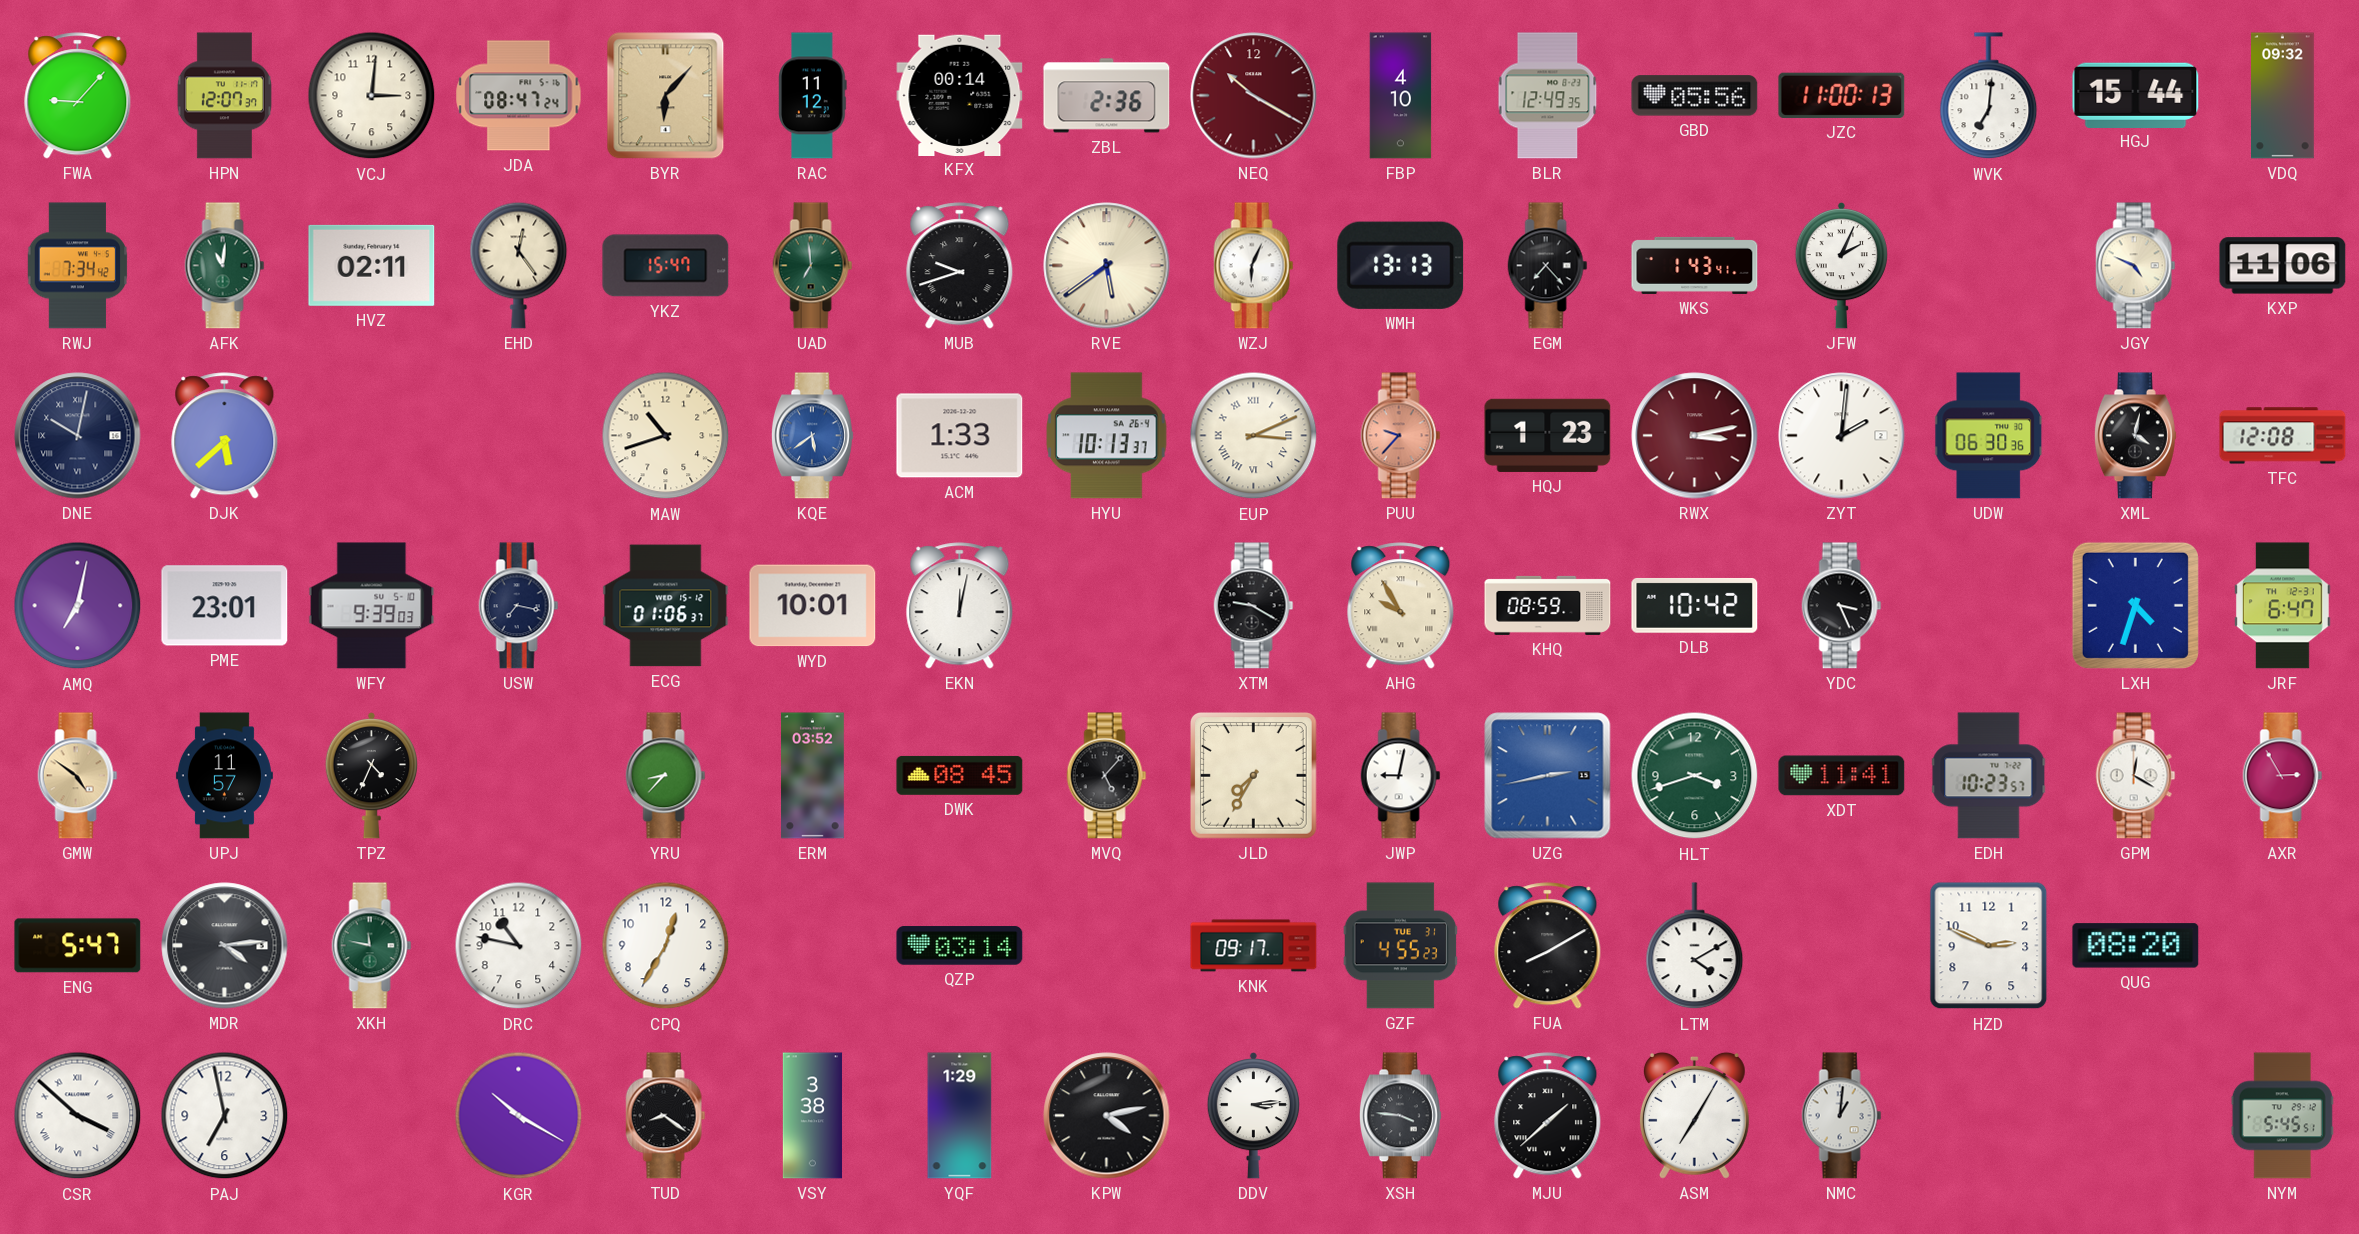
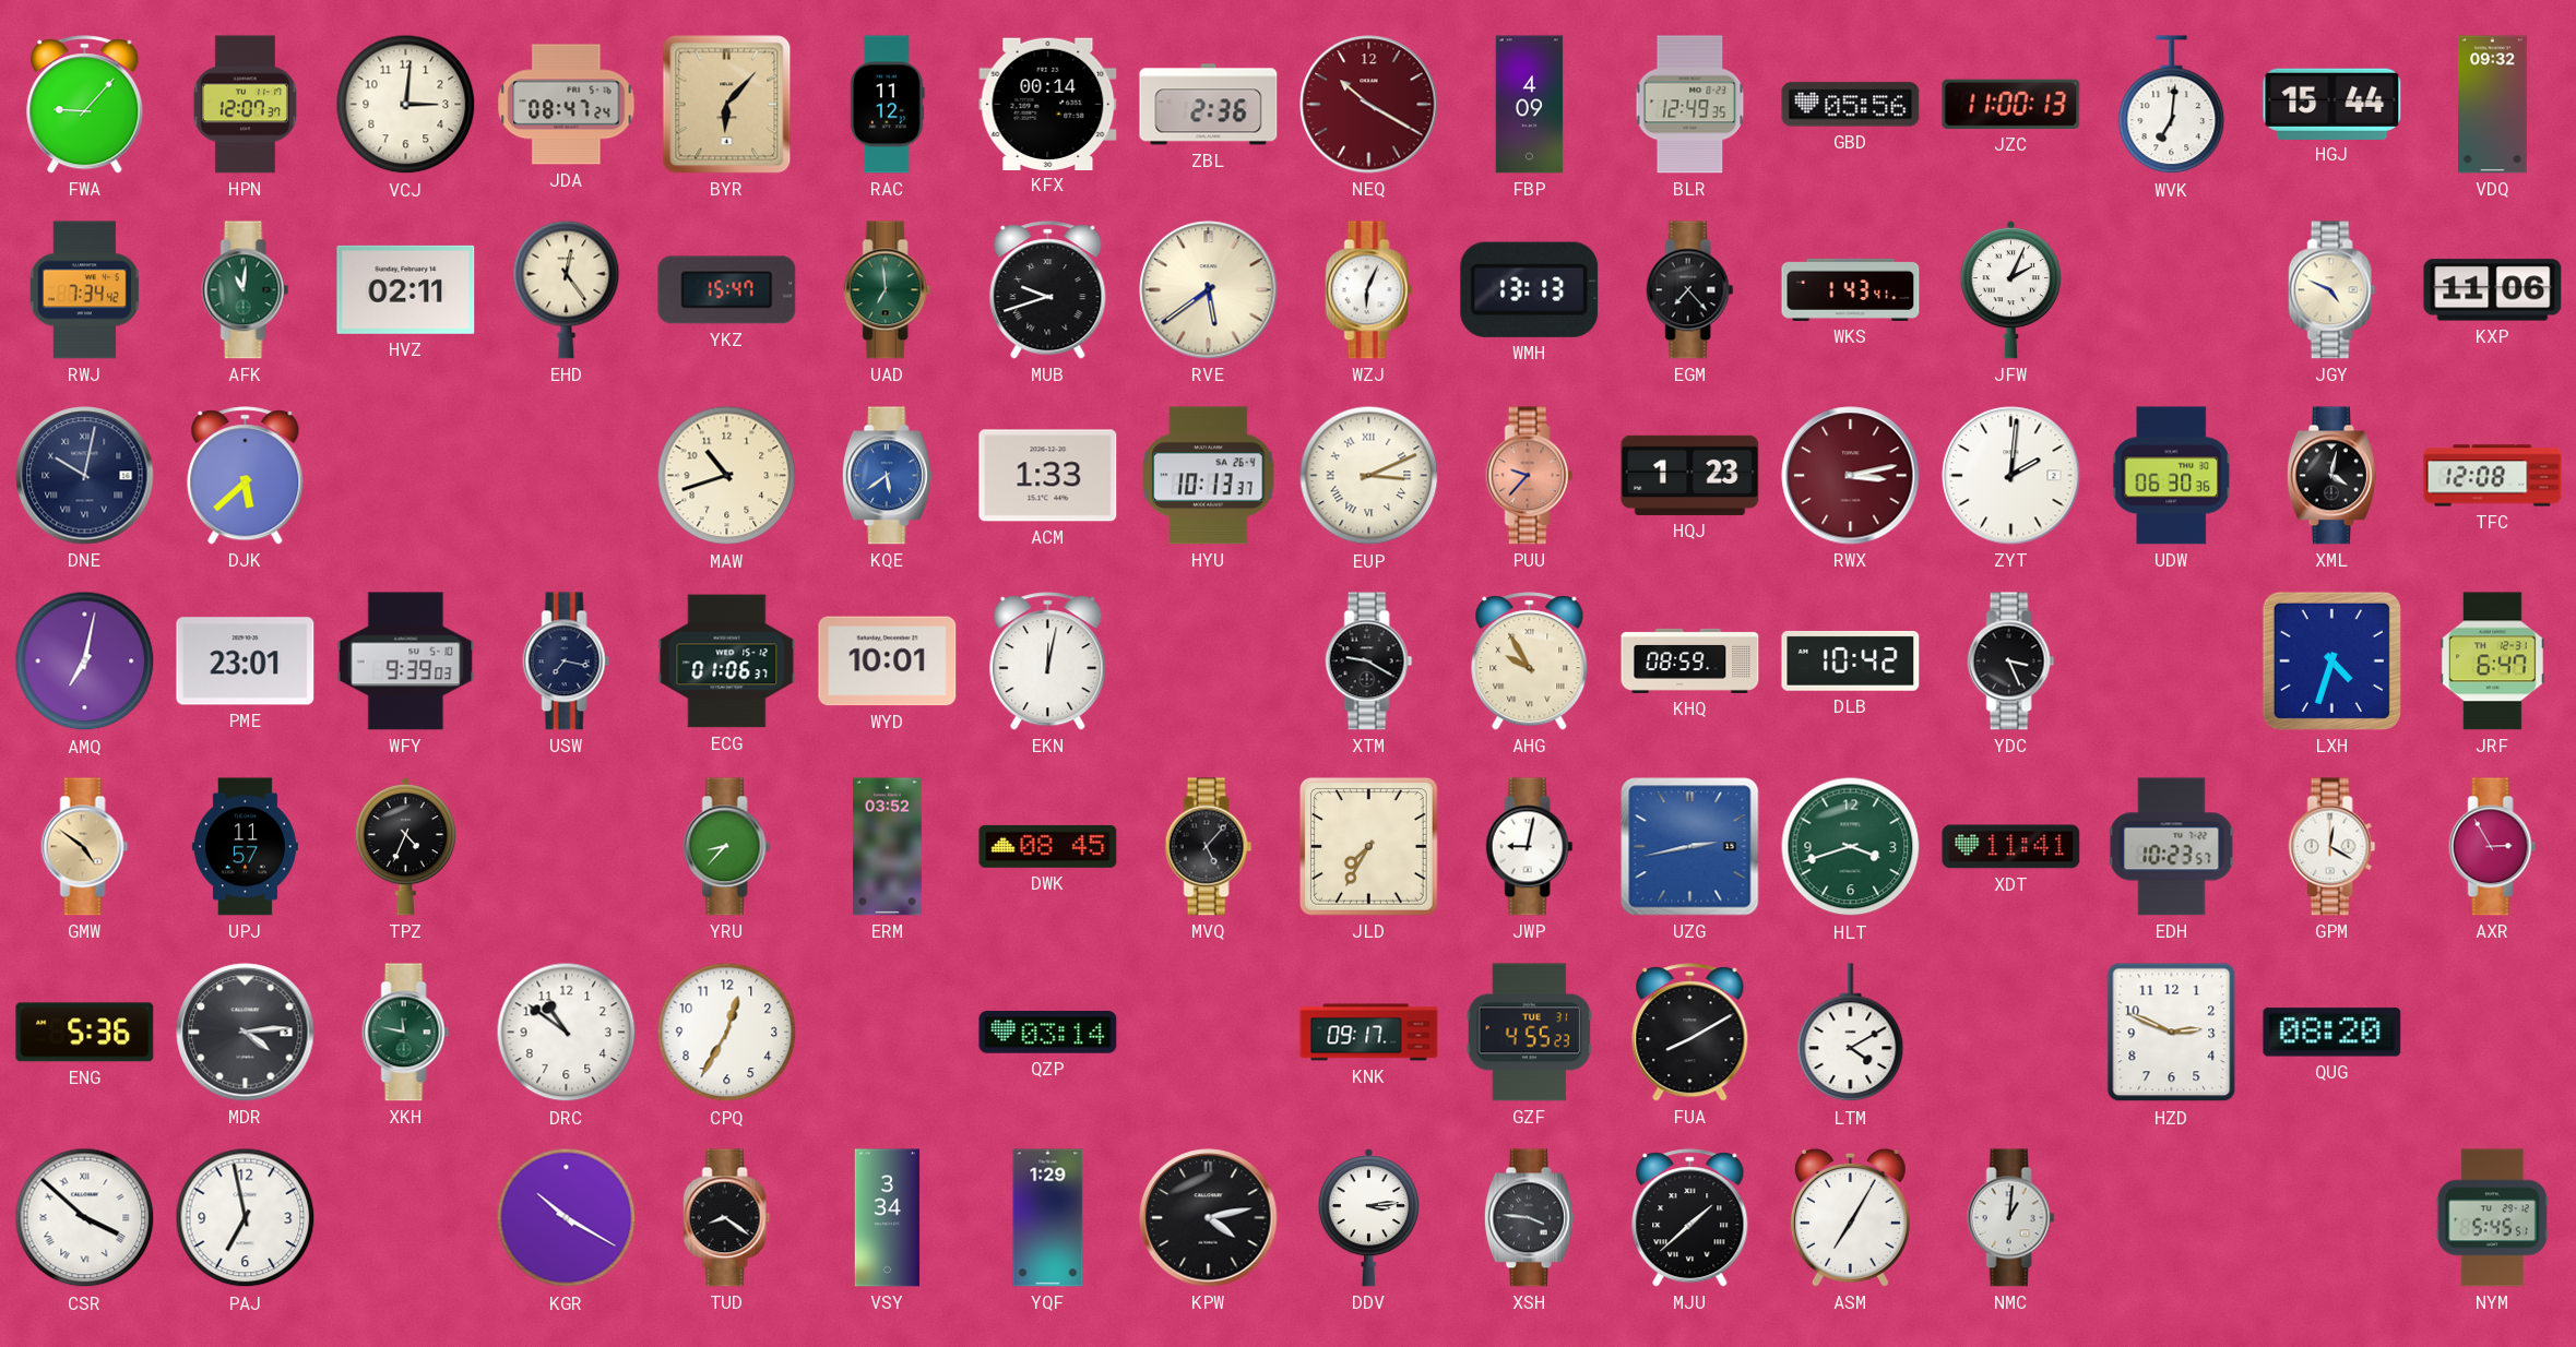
FBP: 4:10 -> 4:09
ENG: 5:47 -> 5:36
DRC: 10:47 -> 10:51
VSY: 3:38 -> 3:34
